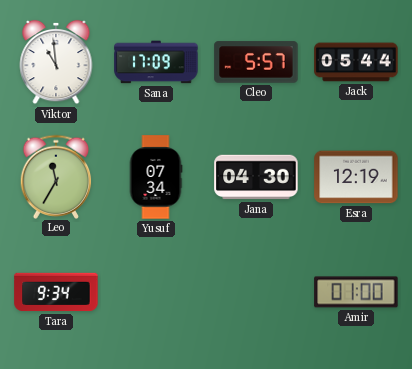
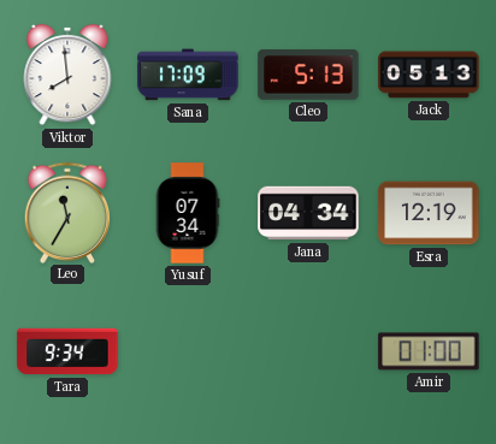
Viktor: 10:59 -> 7:59
Cleo: 5:57 -> 5:13
Jack: 05:44 -> 05:13
Jana: 04:30 -> 04:34
